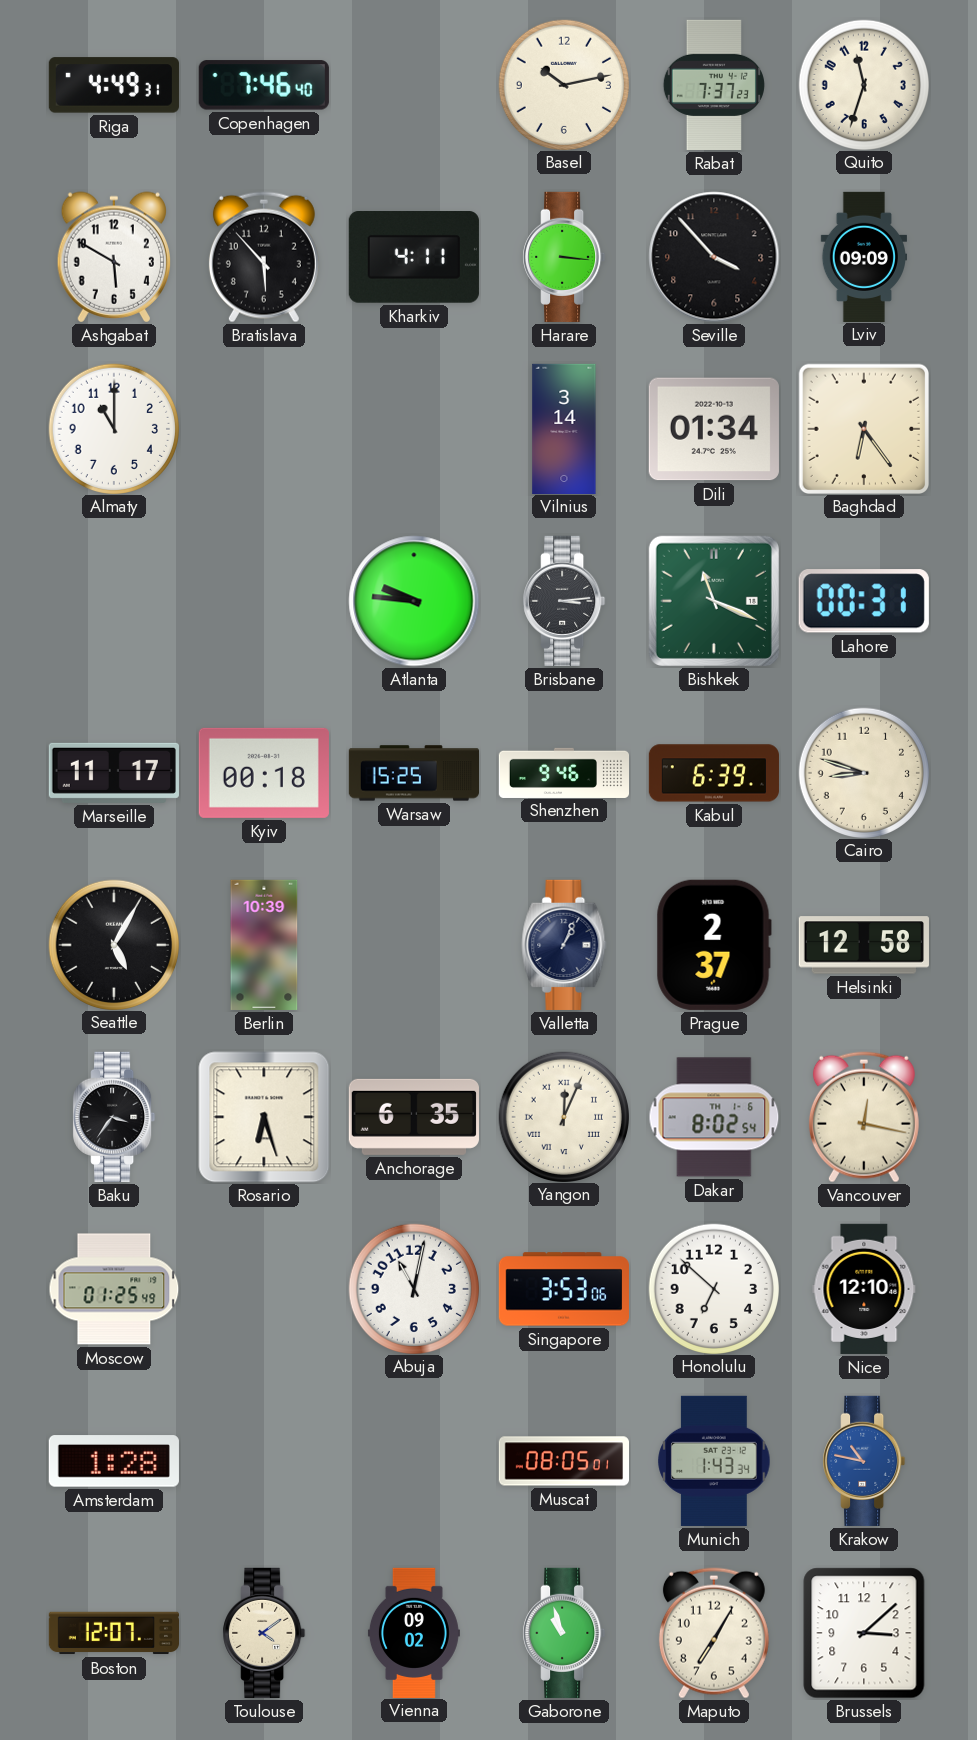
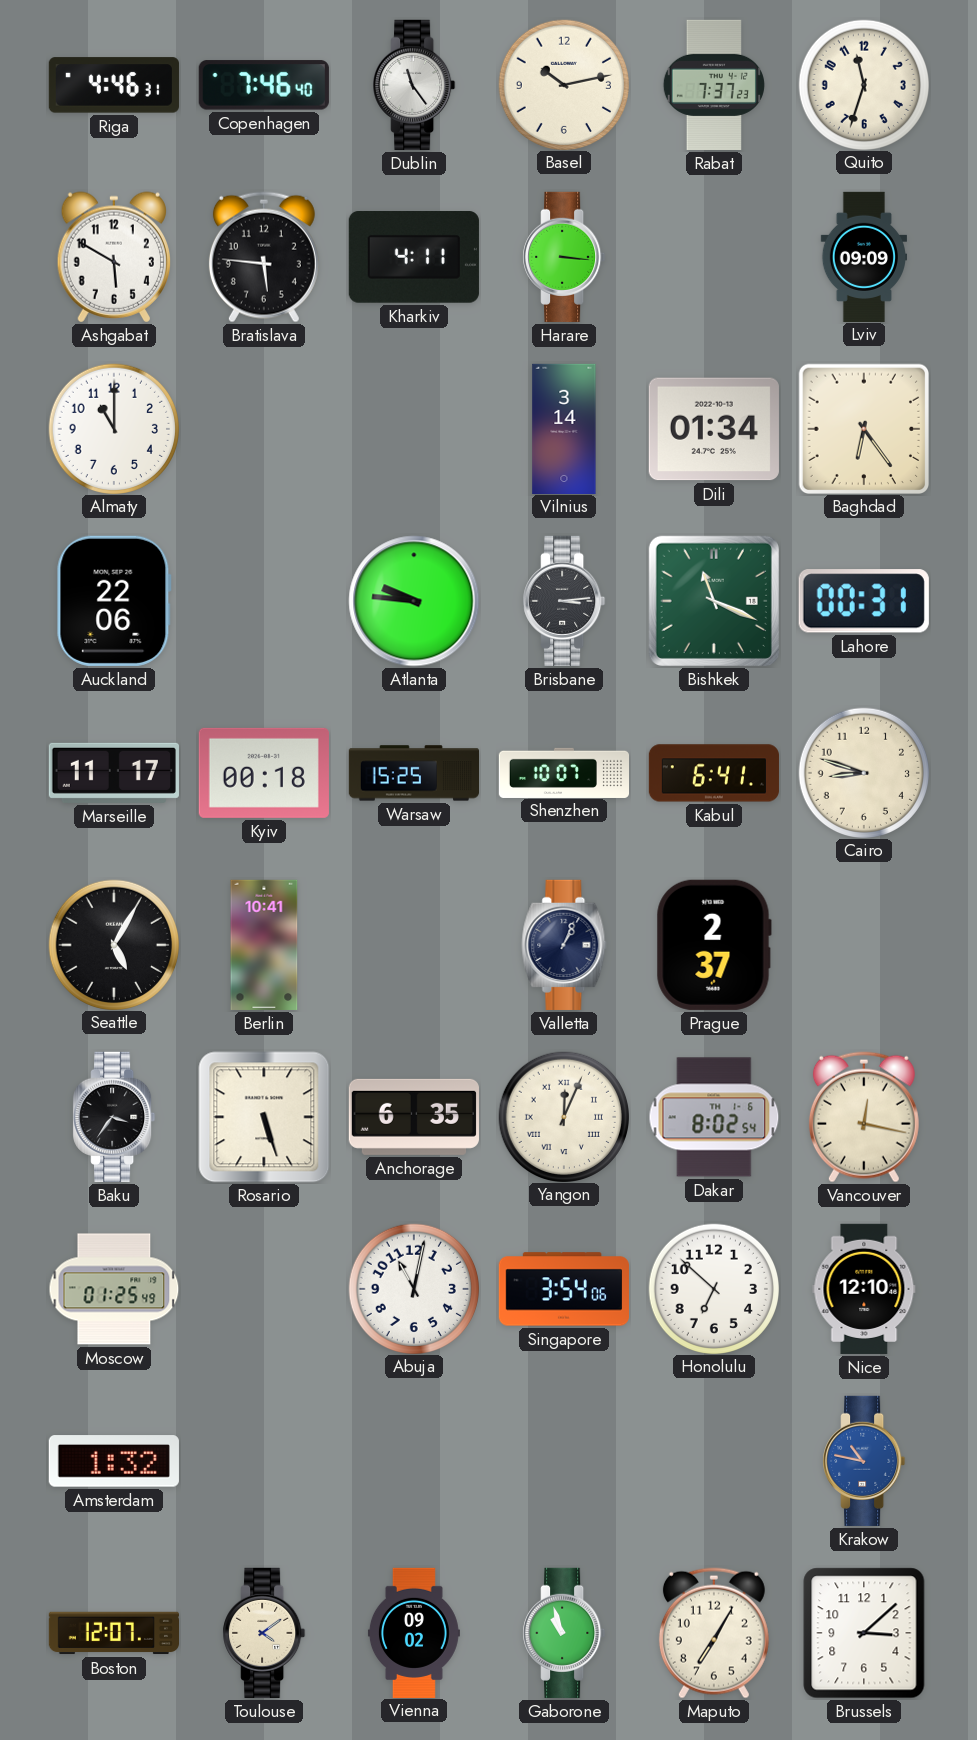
Riga: 4:49 -> 4:46
Dublin: none -> 11:24
Bratislava: 5:53 -> 5:46
Seville: 3:53 -> none
Auckland: none -> 22:06
Shenzhen: 9:46 -> 10:07
Kabul: 6:39 -> 6:41
Berlin: 10:39 -> 10:41
Helsinki: 12:58 -> none
Rosario: 6:27 -> 5:27
Singapore: 3:53 -> 3:54
Amsterdam: 1:28 -> 1:32
Muscat: 08:05 -> none
Munich: 1:43 -> none
